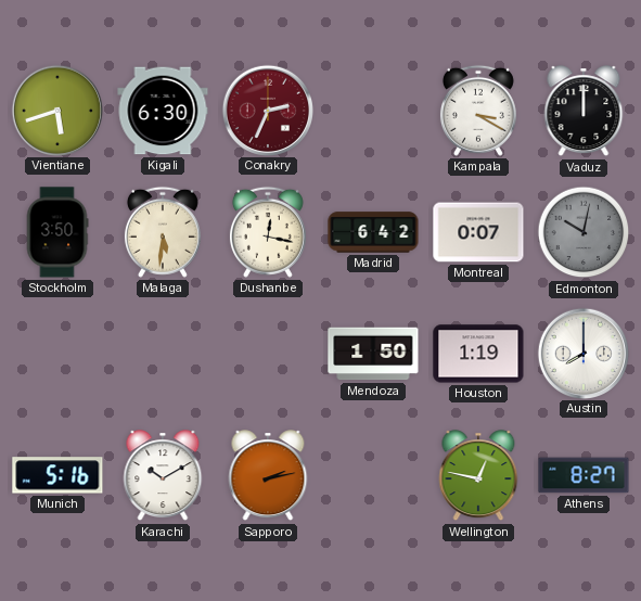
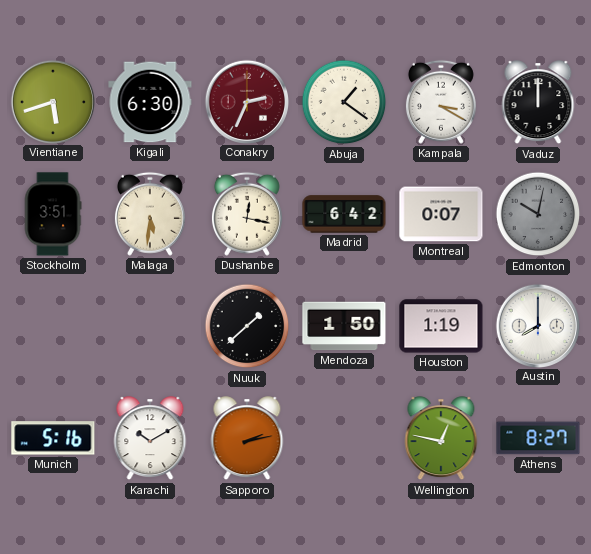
Abuja: none -> 1:21
Stockholm: 3:50 -> 3:51
Nuuk: none -> 1:38
